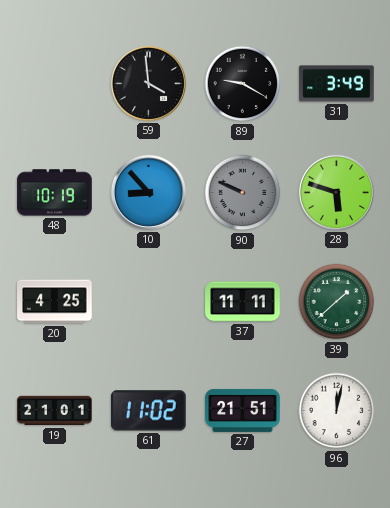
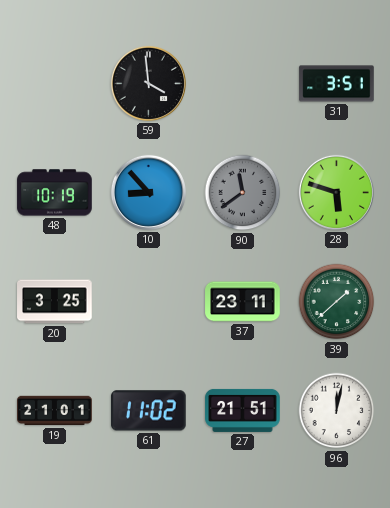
89: 9:20 -> none
31: 3:49 -> 3:51
90: 9:49 -> 11:39
20: 4:25 -> 3:25
37: 11:11 -> 23:11
